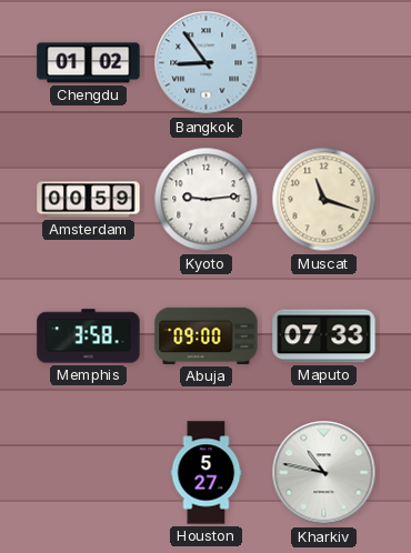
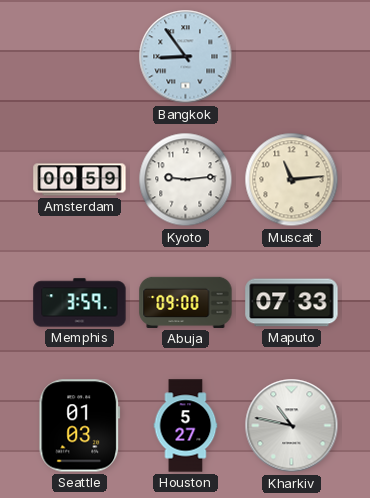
Chengdu: 01:02 -> none
Muscat: 11:18 -> 11:14
Memphis: 3:58 -> 3:59
Seattle: none -> 01:03
